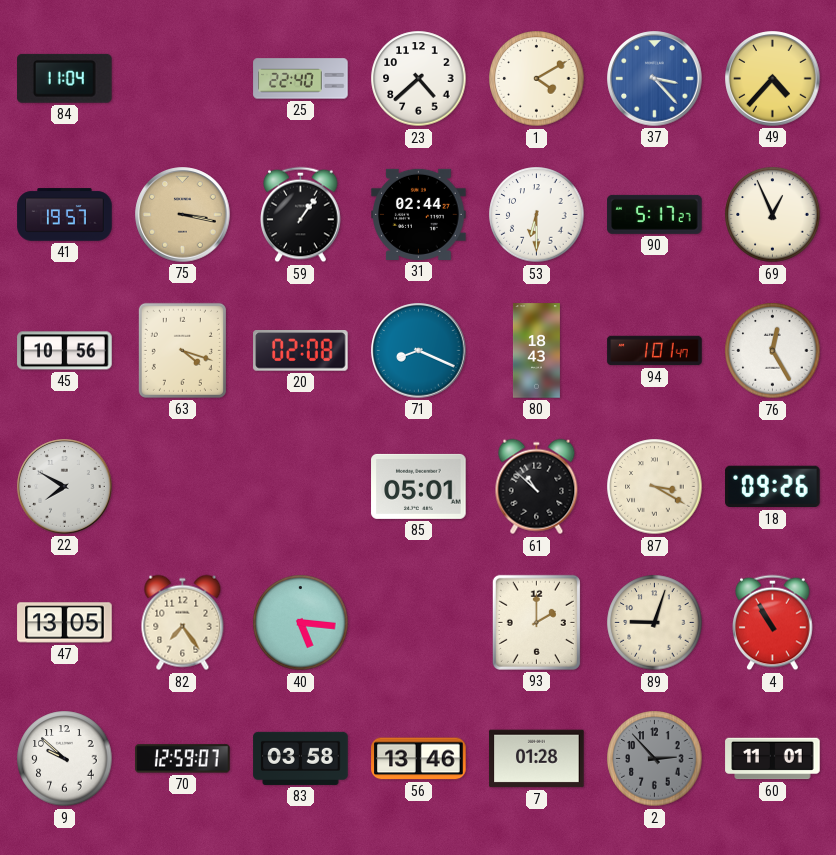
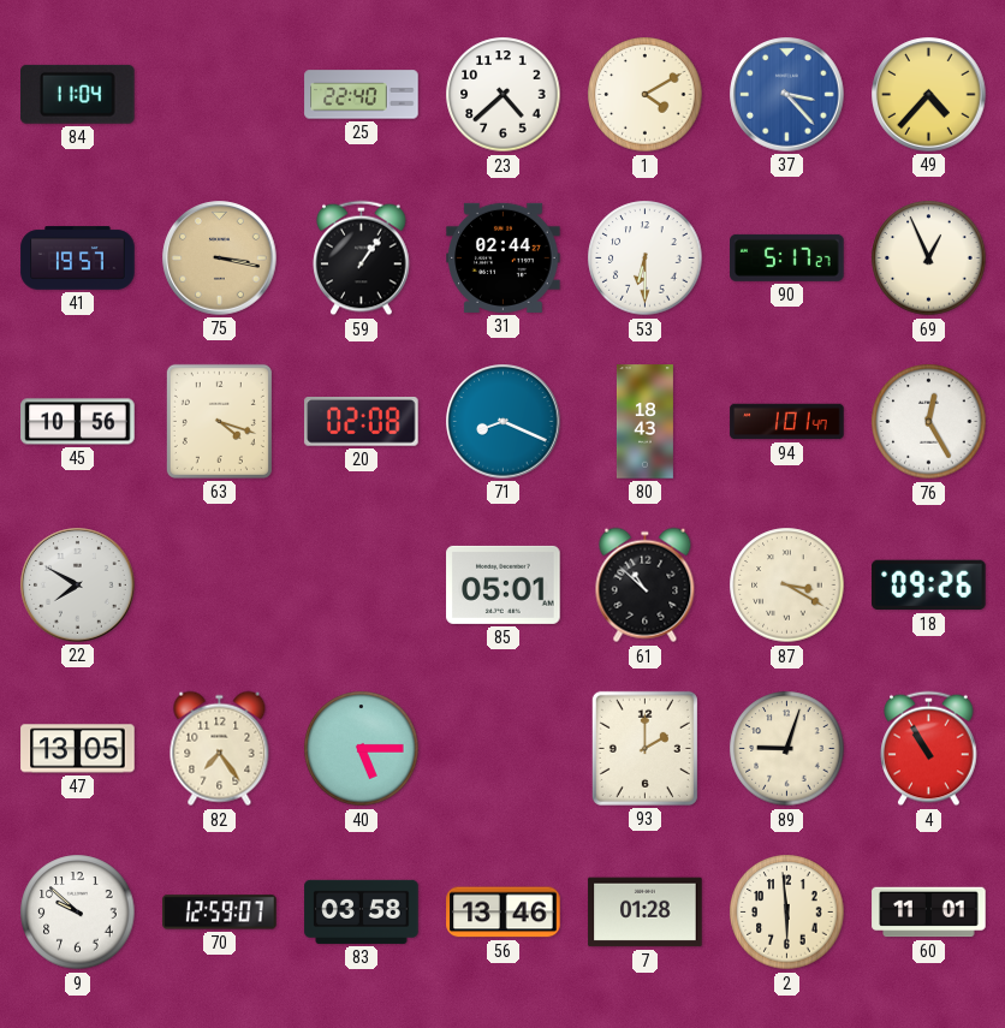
40: 5:16 -> 5:15
2: 2:53 -> 5:59
2 dial: grey -> cream
